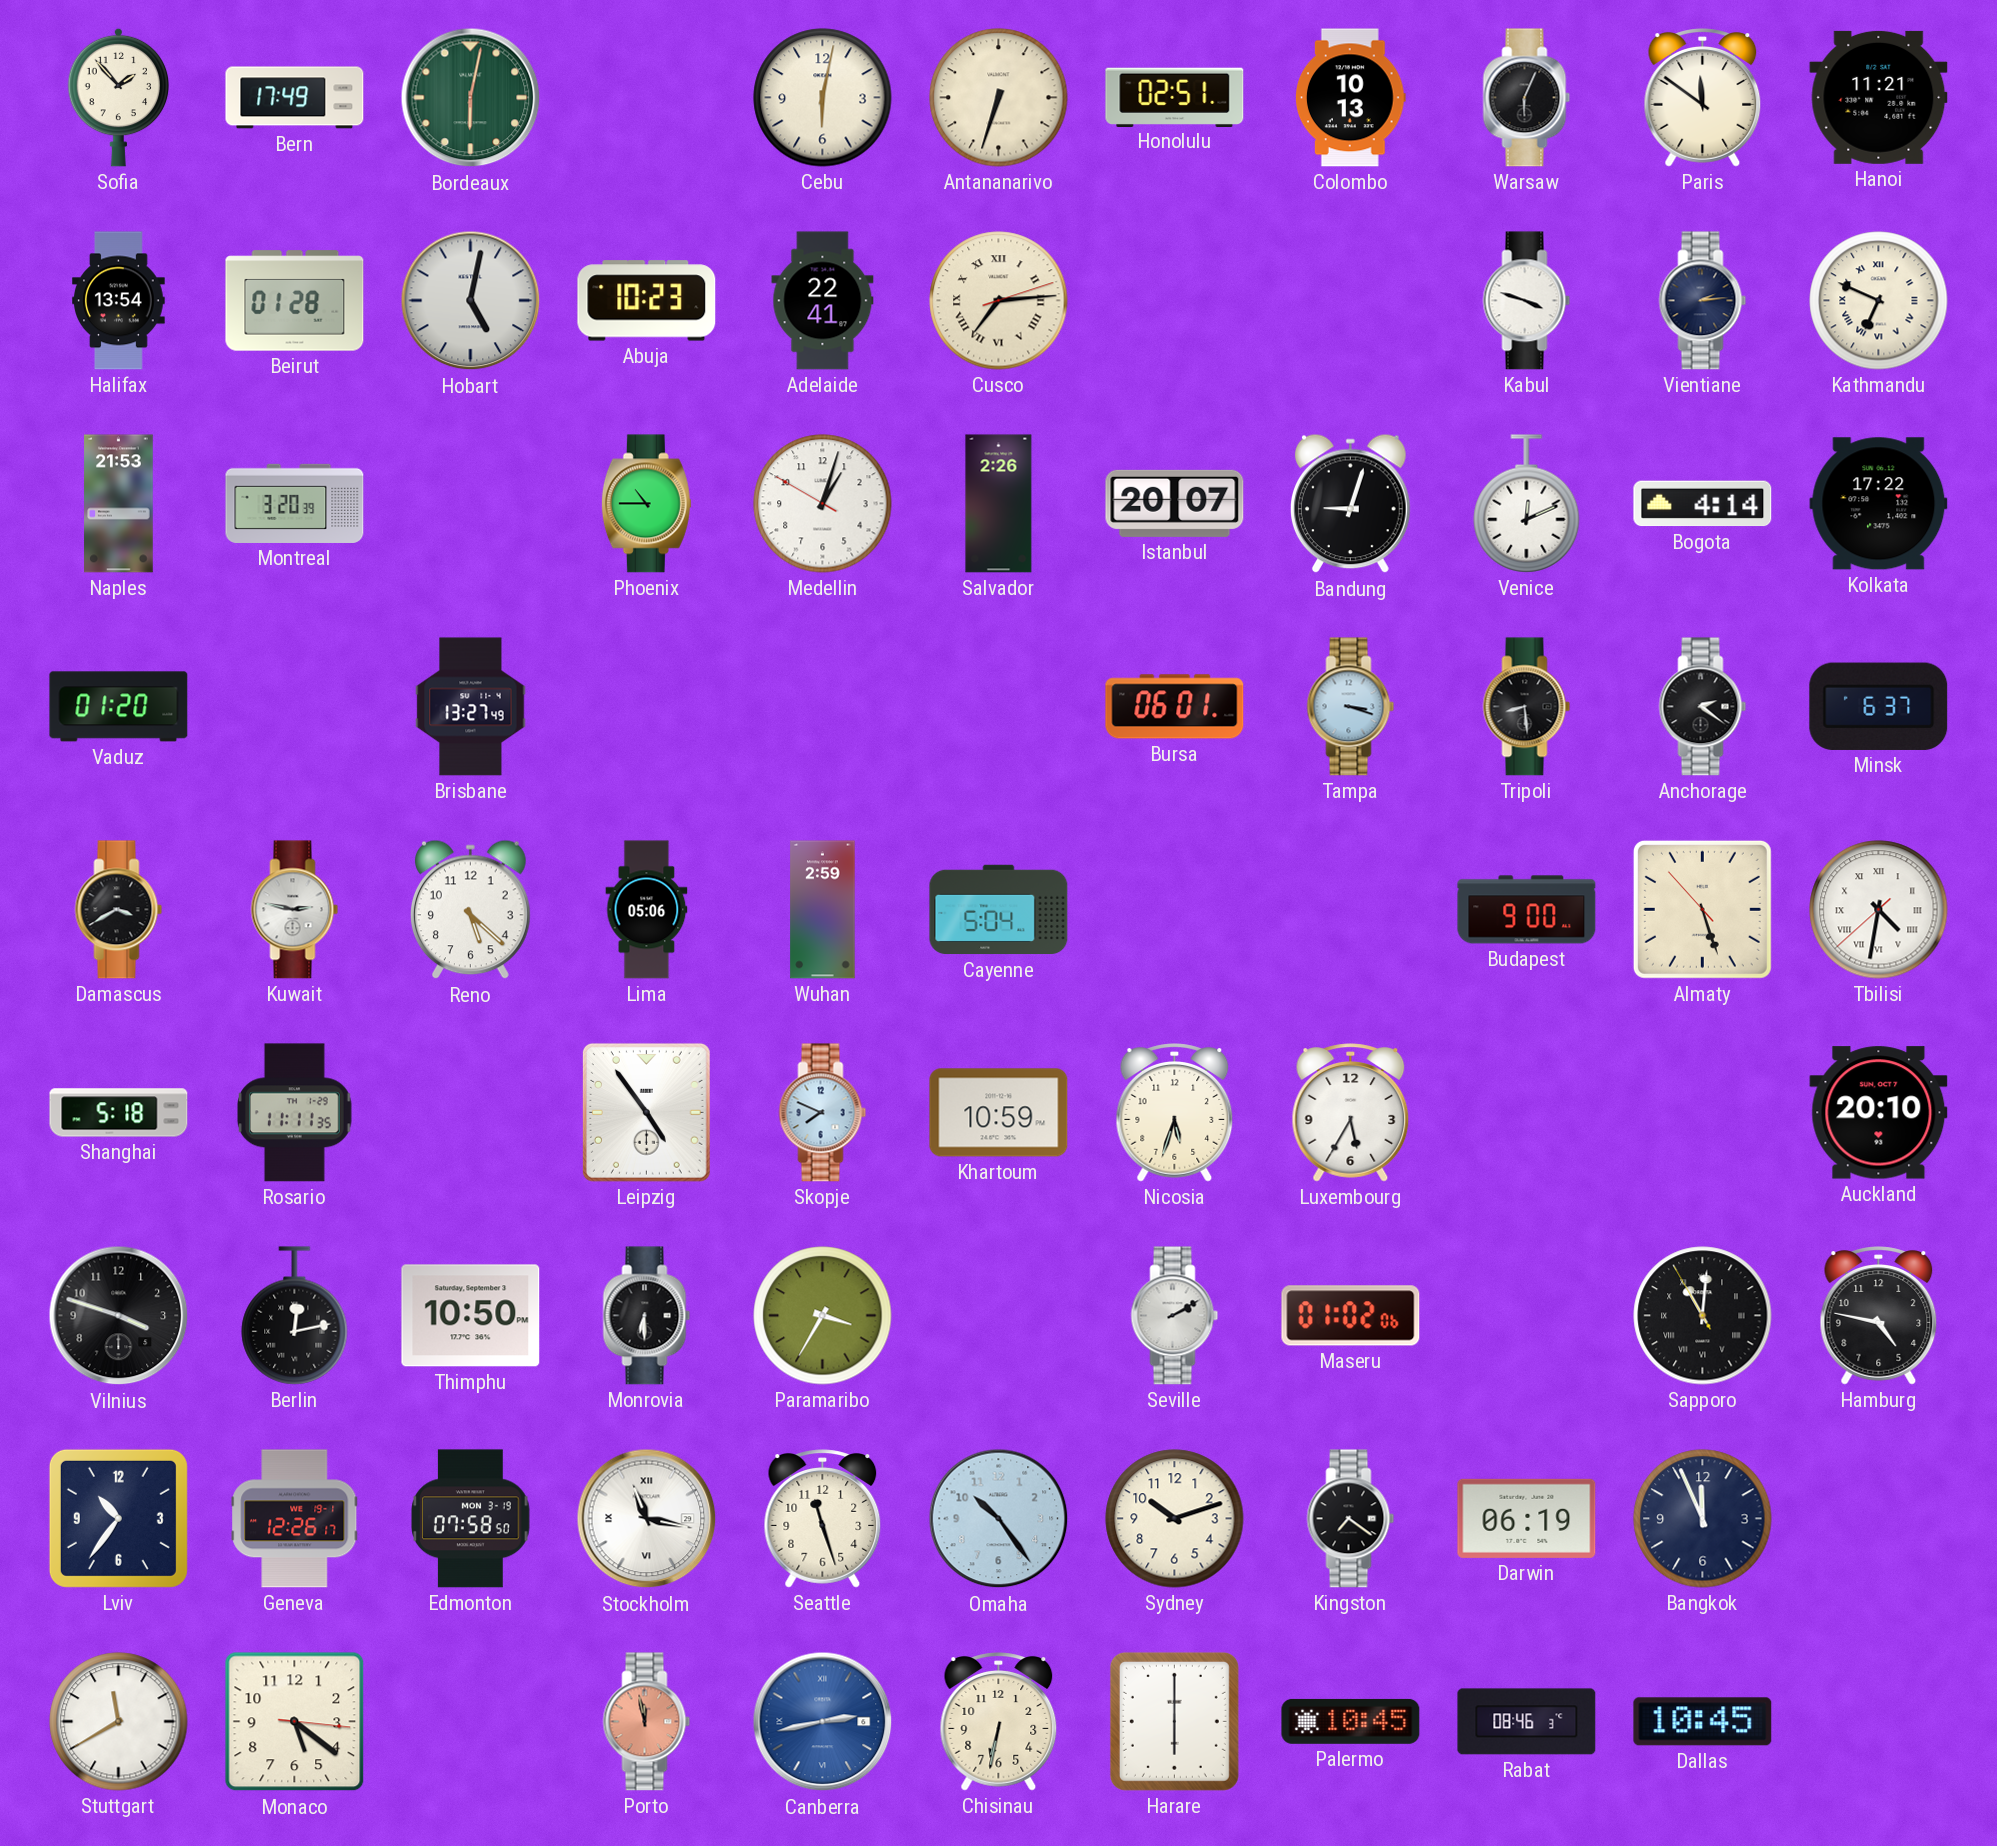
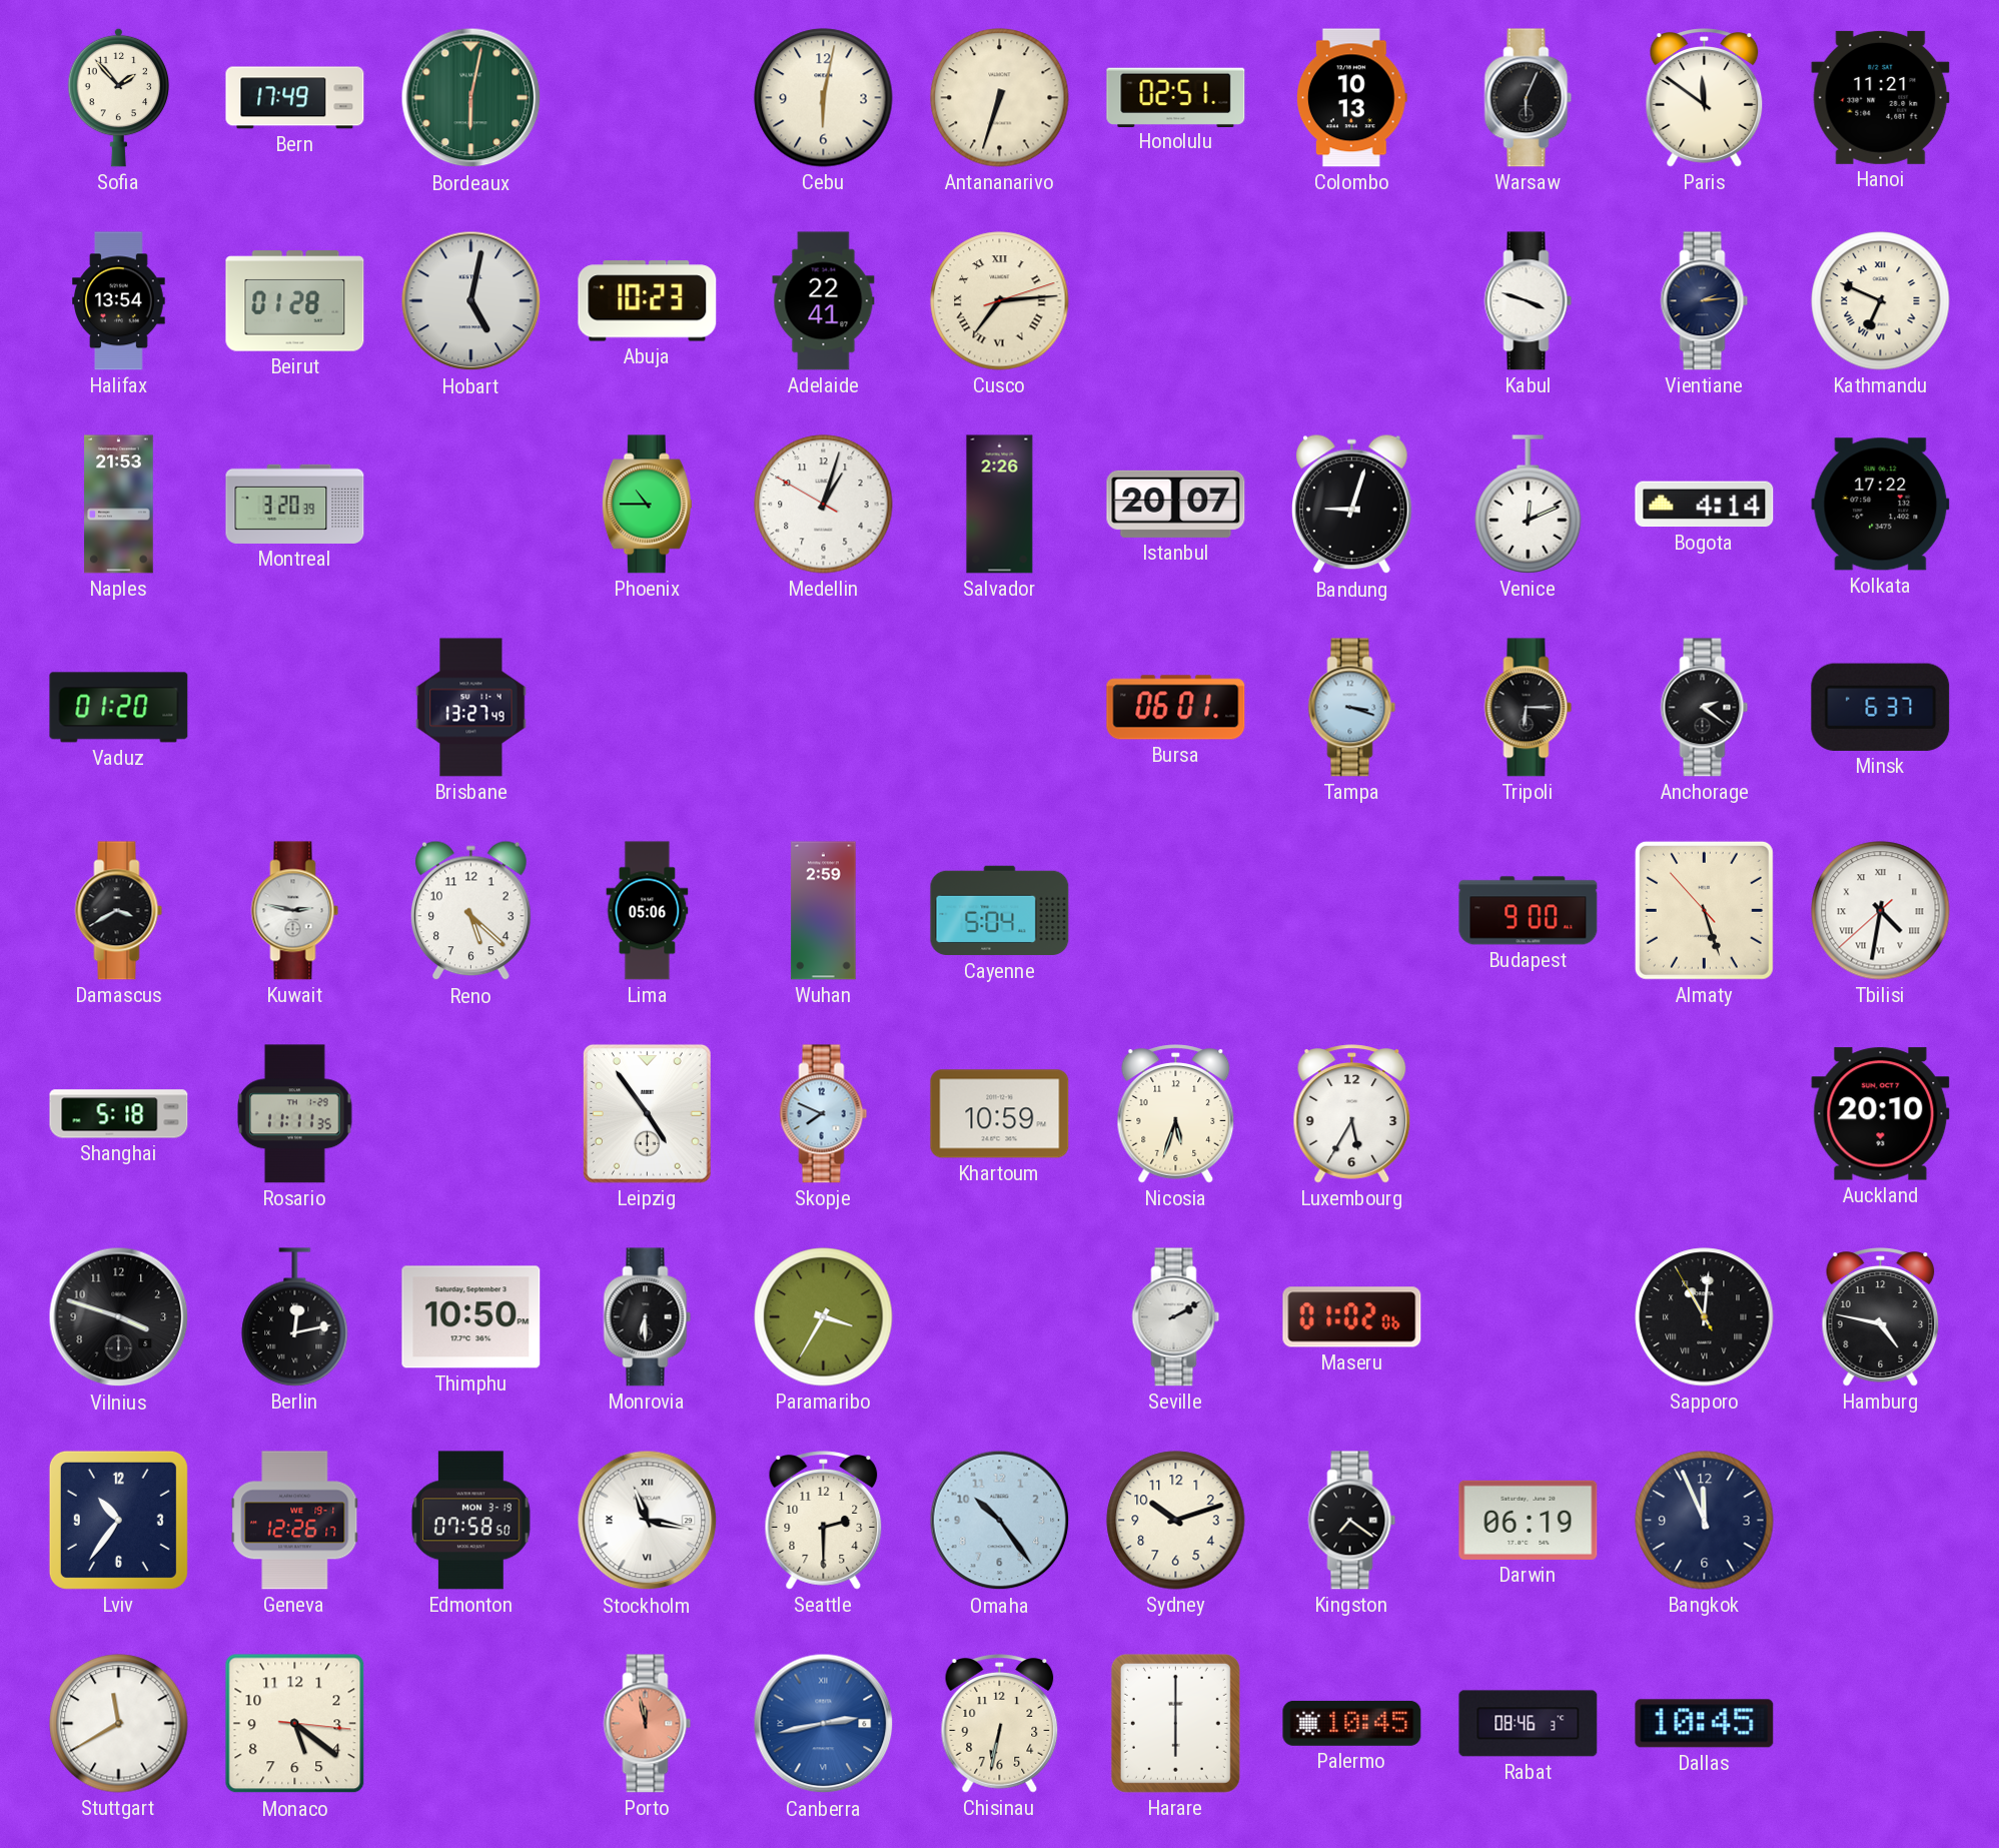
Tripoli: 8:29 -> 6:15
Seattle: 11:27 -> 2:30
